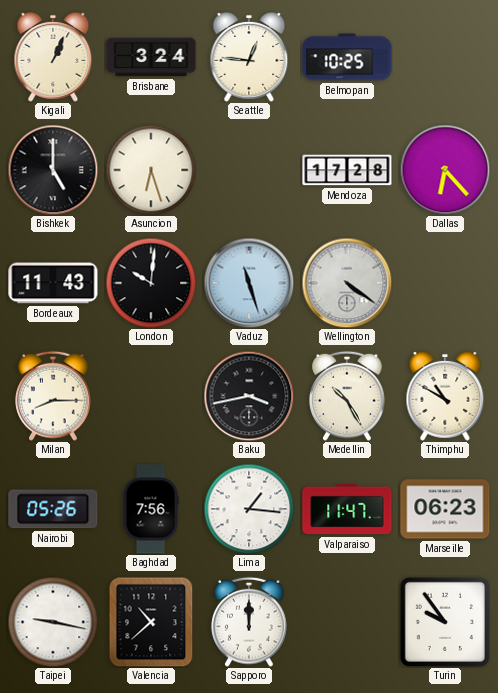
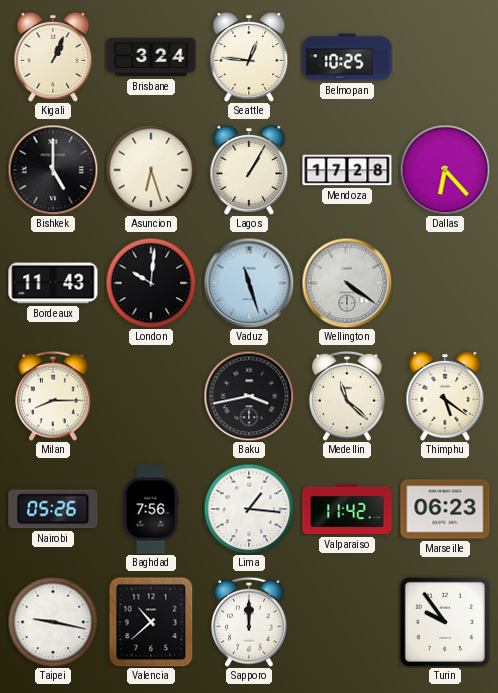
Lagos: none -> 1:05
Medellin: 10:25 -> 11:22
Thimphu: 10:50 -> 5:21
Valparaiso: 11:47 -> 11:42
